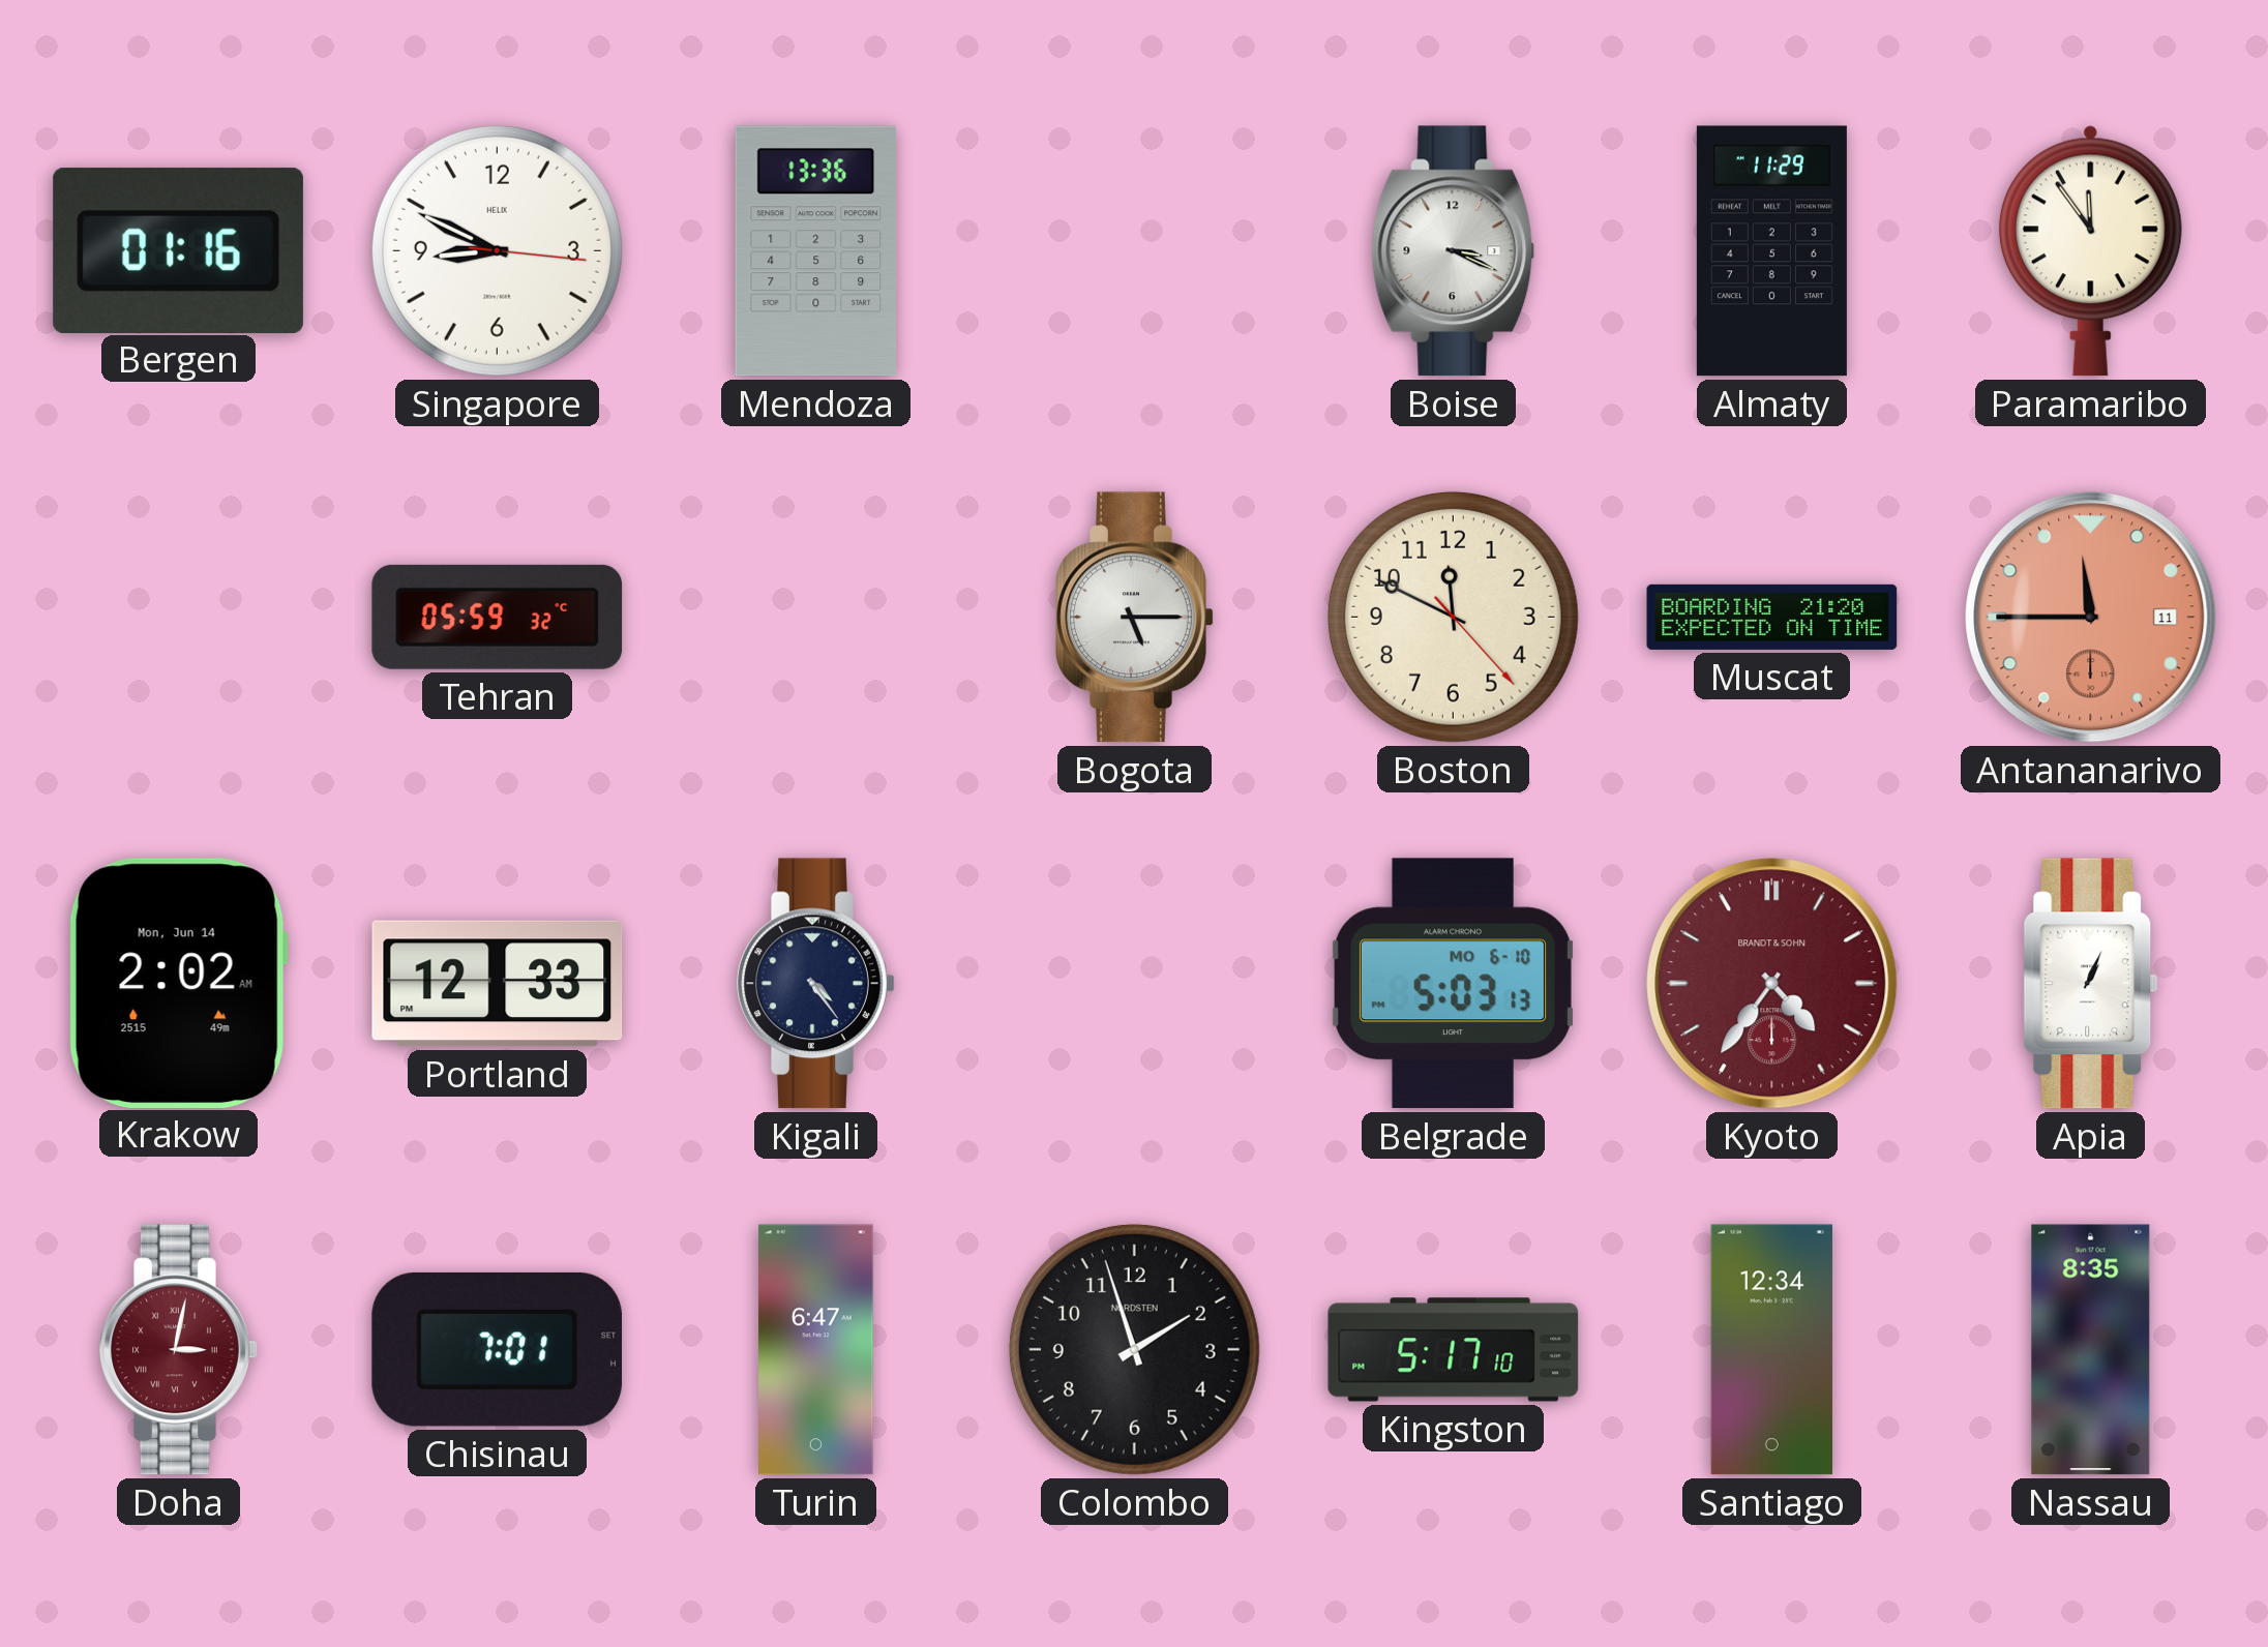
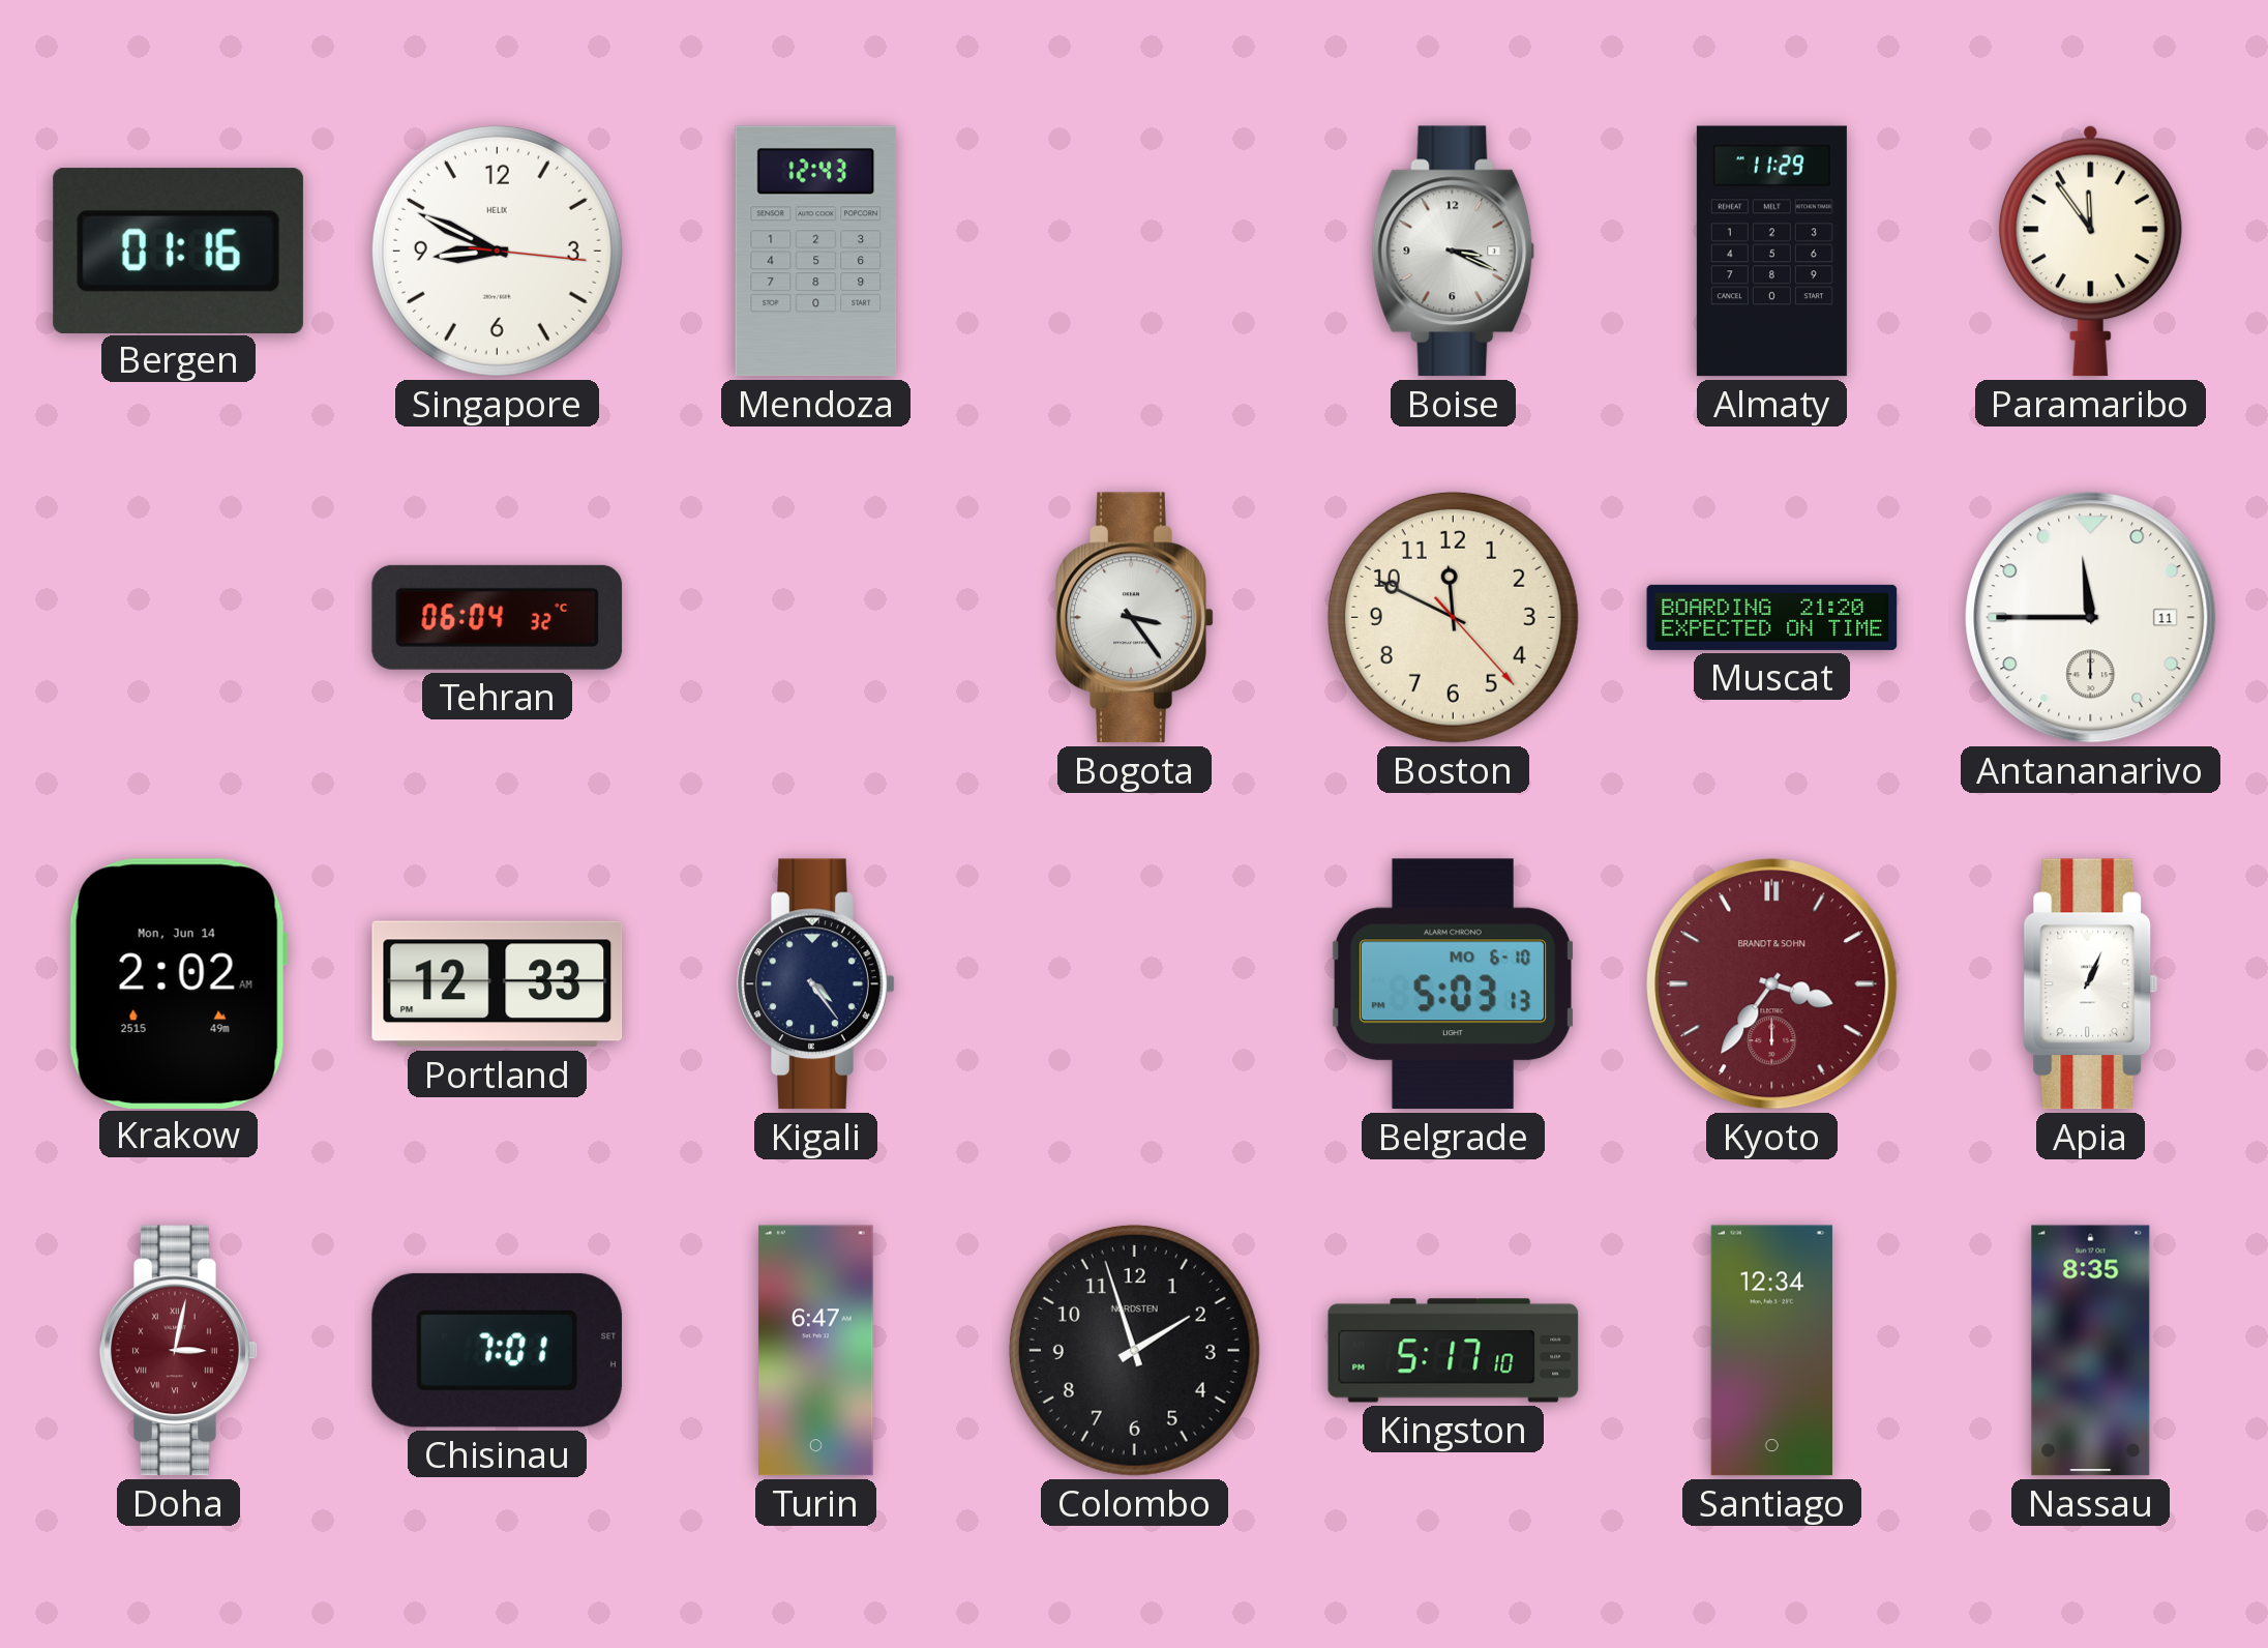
Mendoza: 13:36 -> 12:43
Tehran: 05:59 -> 06:04
Bogota: 5:15 -> 3:24
Antananarivo dial: salmon -> white
Kyoto: 4:36 -> 3:36
